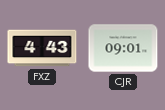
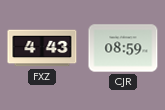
CJR: 09:01 -> 08:59
